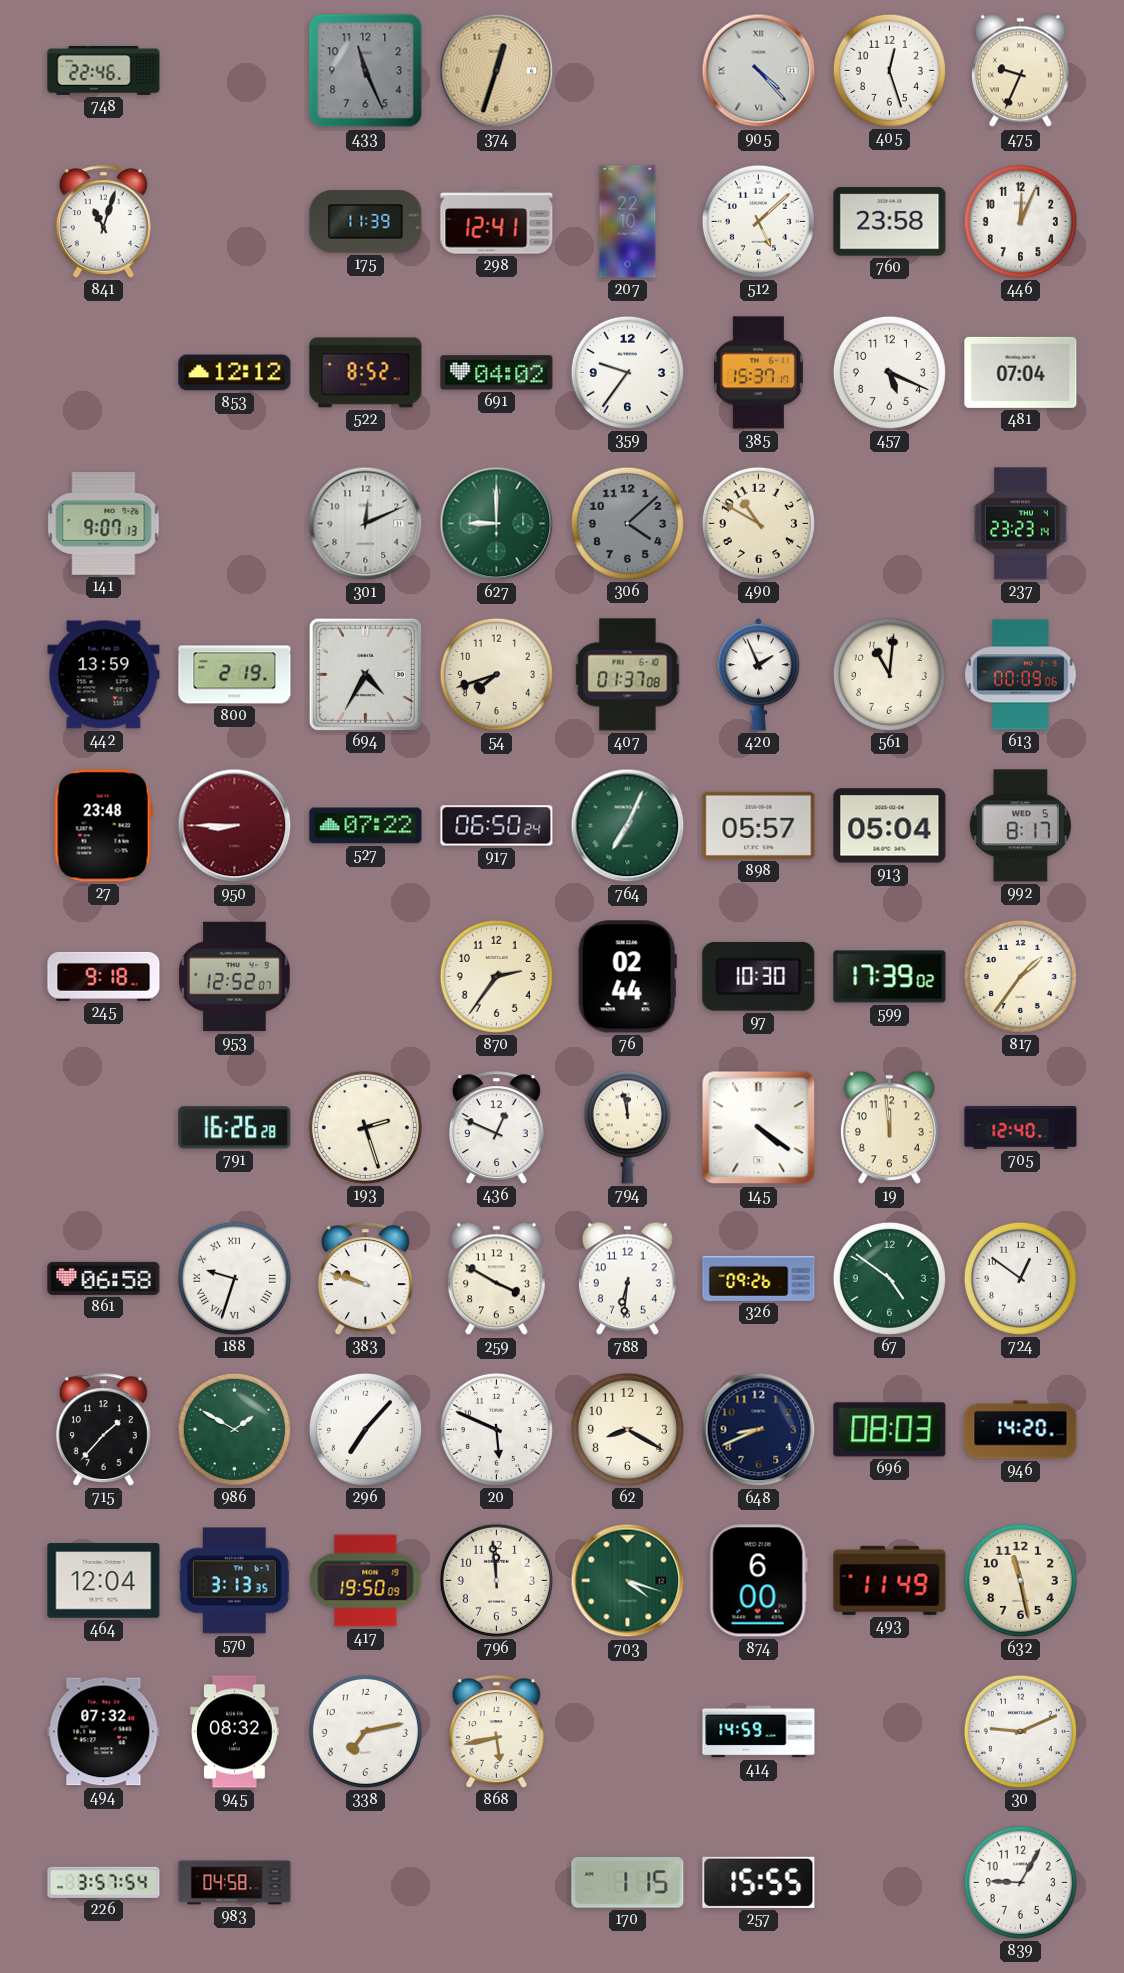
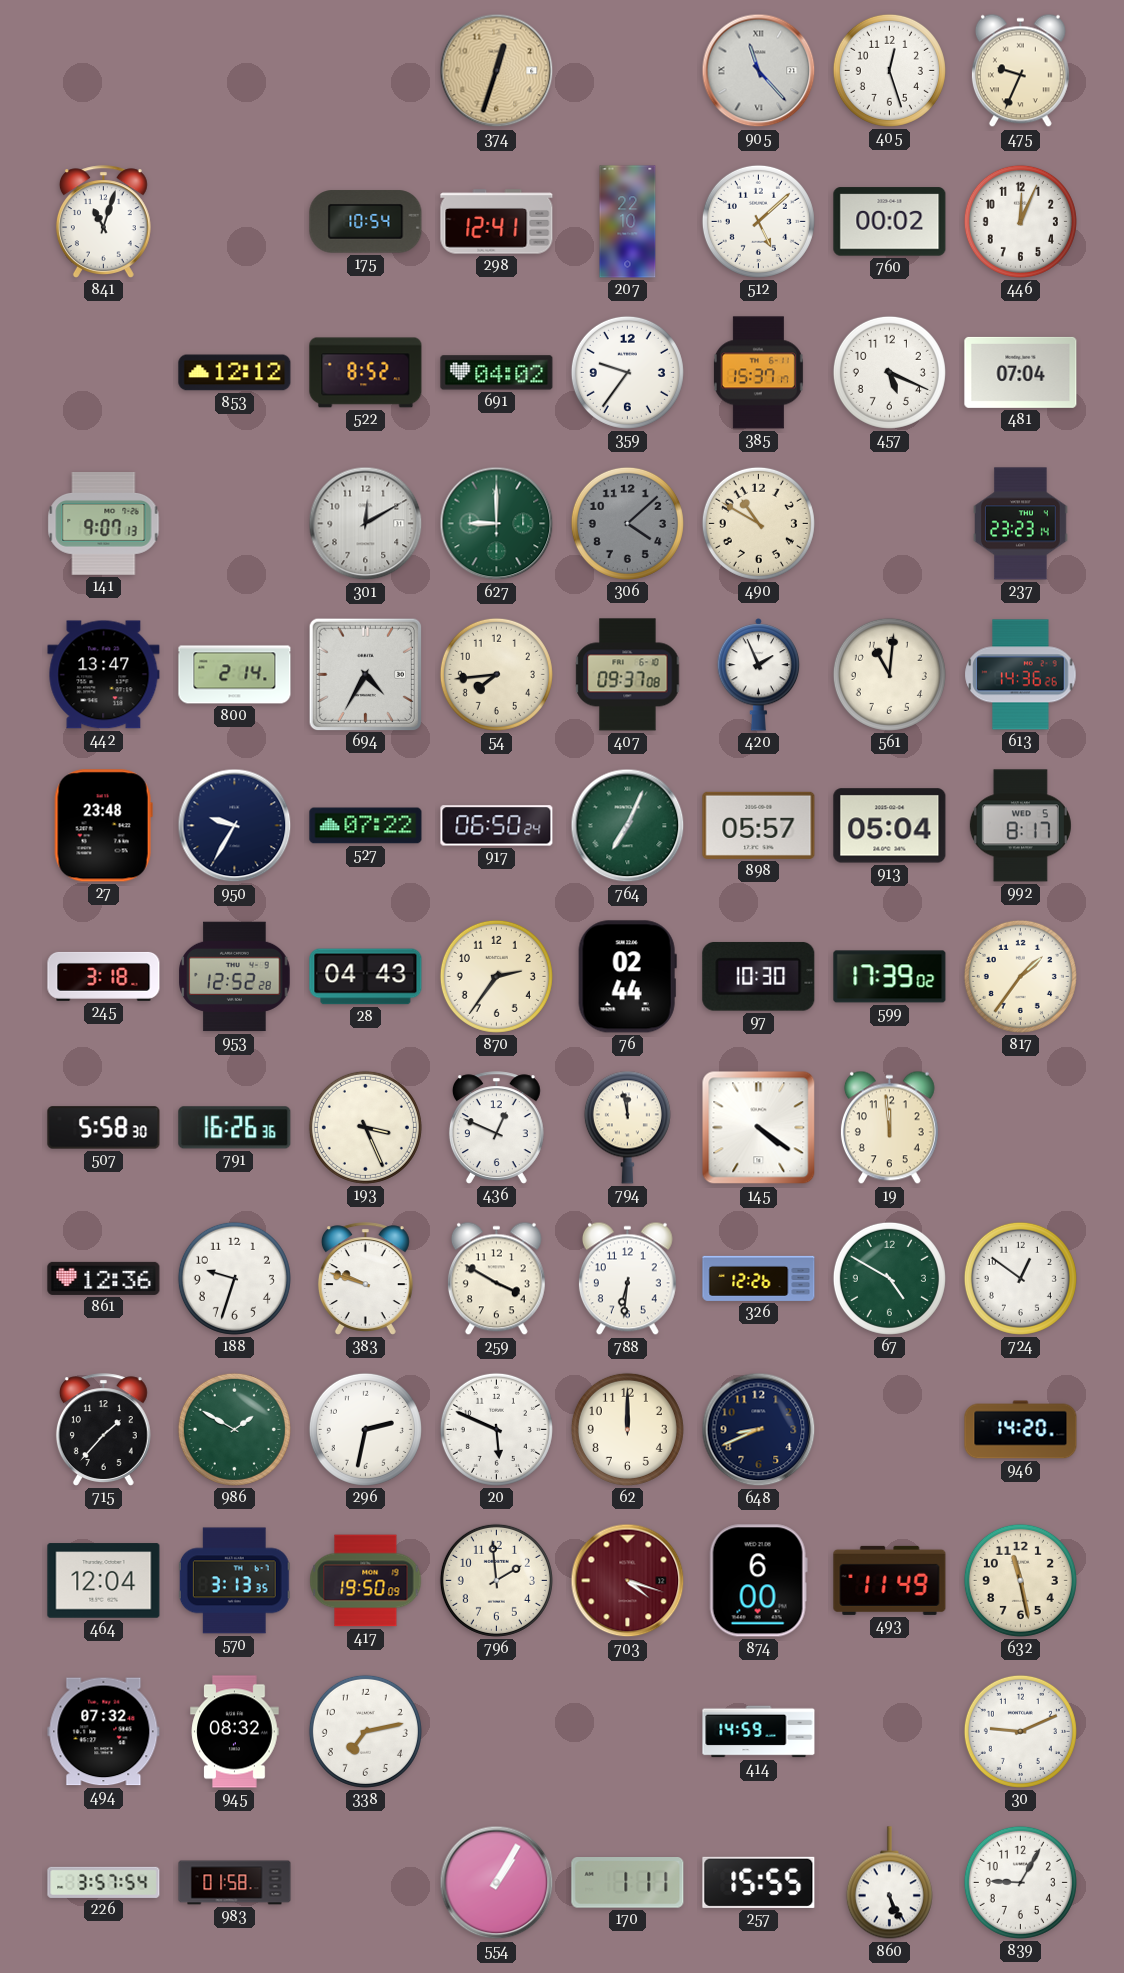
748: 22:46 -> none
433: 11:26 -> none
905: 4:23 -> 11:23
175: 11:39 -> 10:54
760: 23:58 -> 00:02
301: 12:11 -> 12:10
442: 13:59 -> 13:47
800: 2:19 -> 2:14
54: 7:42 -> 7:44
407: 01:37 -> 09:37
613: 00:09 -> 14:36
950: 8:45 -> 9:35
950 dial: burgundy -> navy
245: 9:18 -> 3:18
953: 12:52:07 -> 12:52:28
28: none -> 04:43
507: none -> 5:58
791: 16:26:28 -> 16:26:36
193: 2:27 -> 3:26
705: 12:40 -> none
861: 06:58 -> 12:36
188 numerals: Roman -> Arabic
326: 09:26 -> 12:26
67: 4:51 -> 4:50
296: 7:07 -> 2:32
62: 8:20 -> 12:00
696: 08:03 -> none
796: 11:59 -> 1:59
703 dial: green -> burgundy
868: 5:43 -> none
983: 04:58 -> 01:58
554: none -> 1:05
170: 1:15 -> 1:11
860: none -> 5:26
